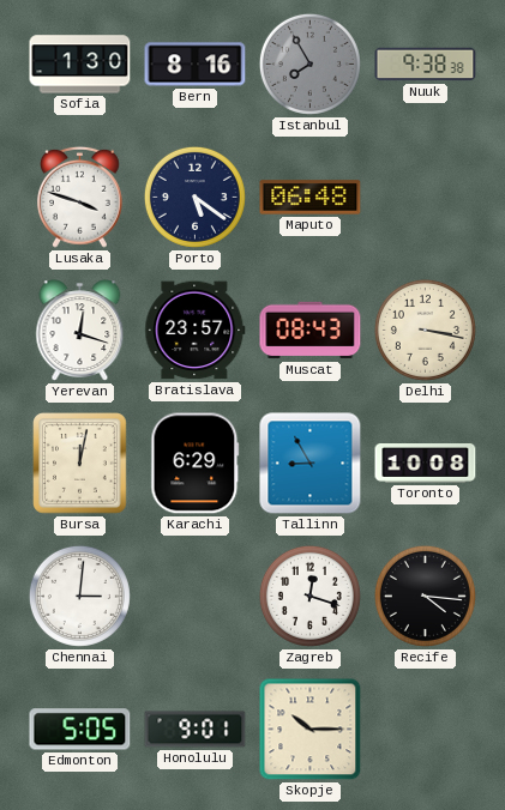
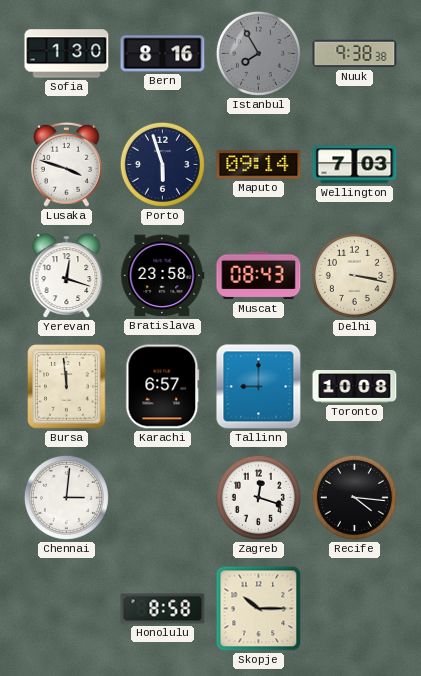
Porto: 5:21 -> 5:57
Maputo: 06:48 -> 09:14
Wellington: none -> 7:03
Bratislava: 23:57 -> 23:58
Bursa: 12:02 -> 11:59
Karachi: 6:29 -> 6:57
Tallinn: 8:55 -> 9:00
Edmonton: 5:05 -> none
Honolulu: 9:01 -> 8:58
